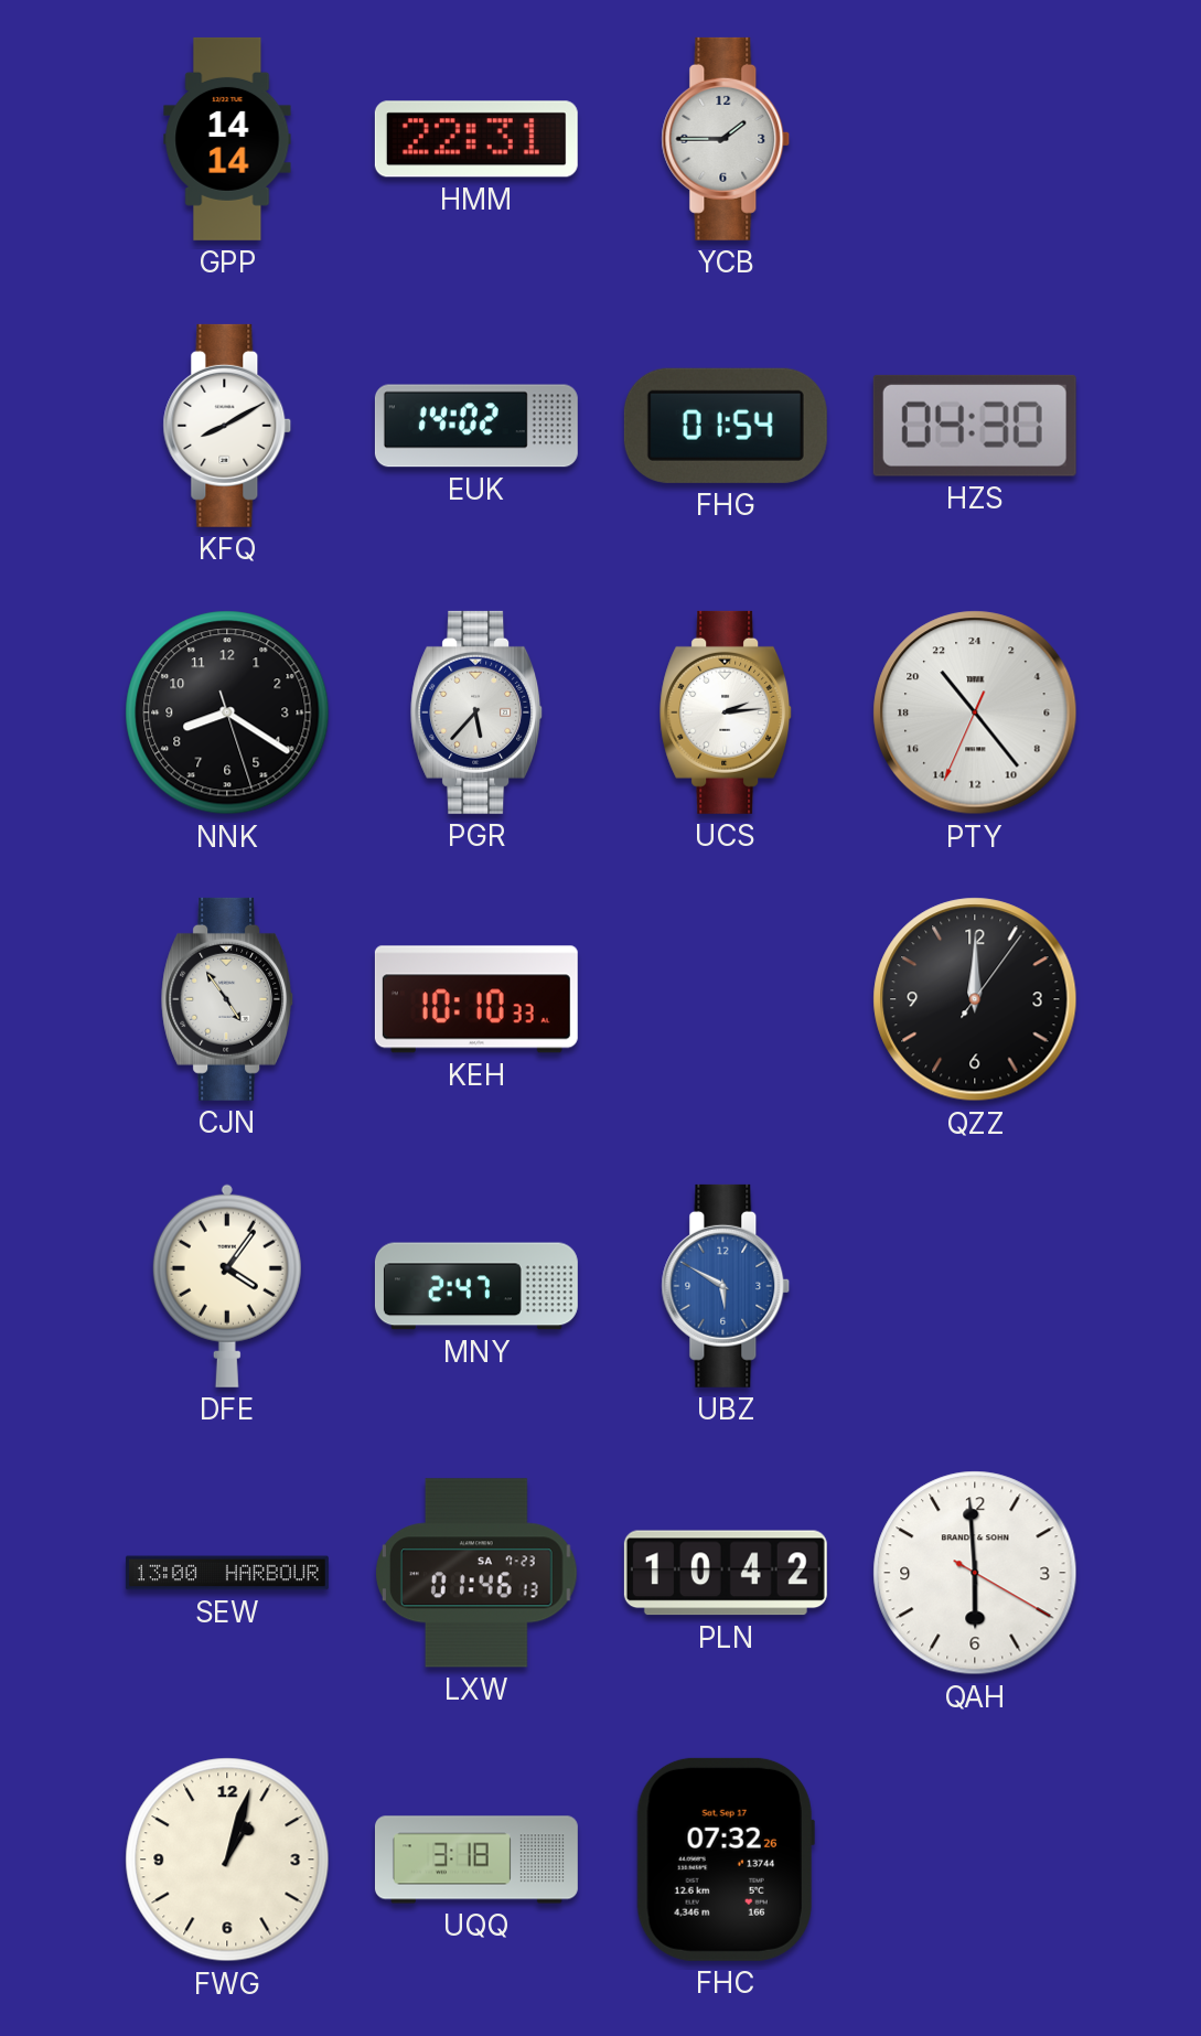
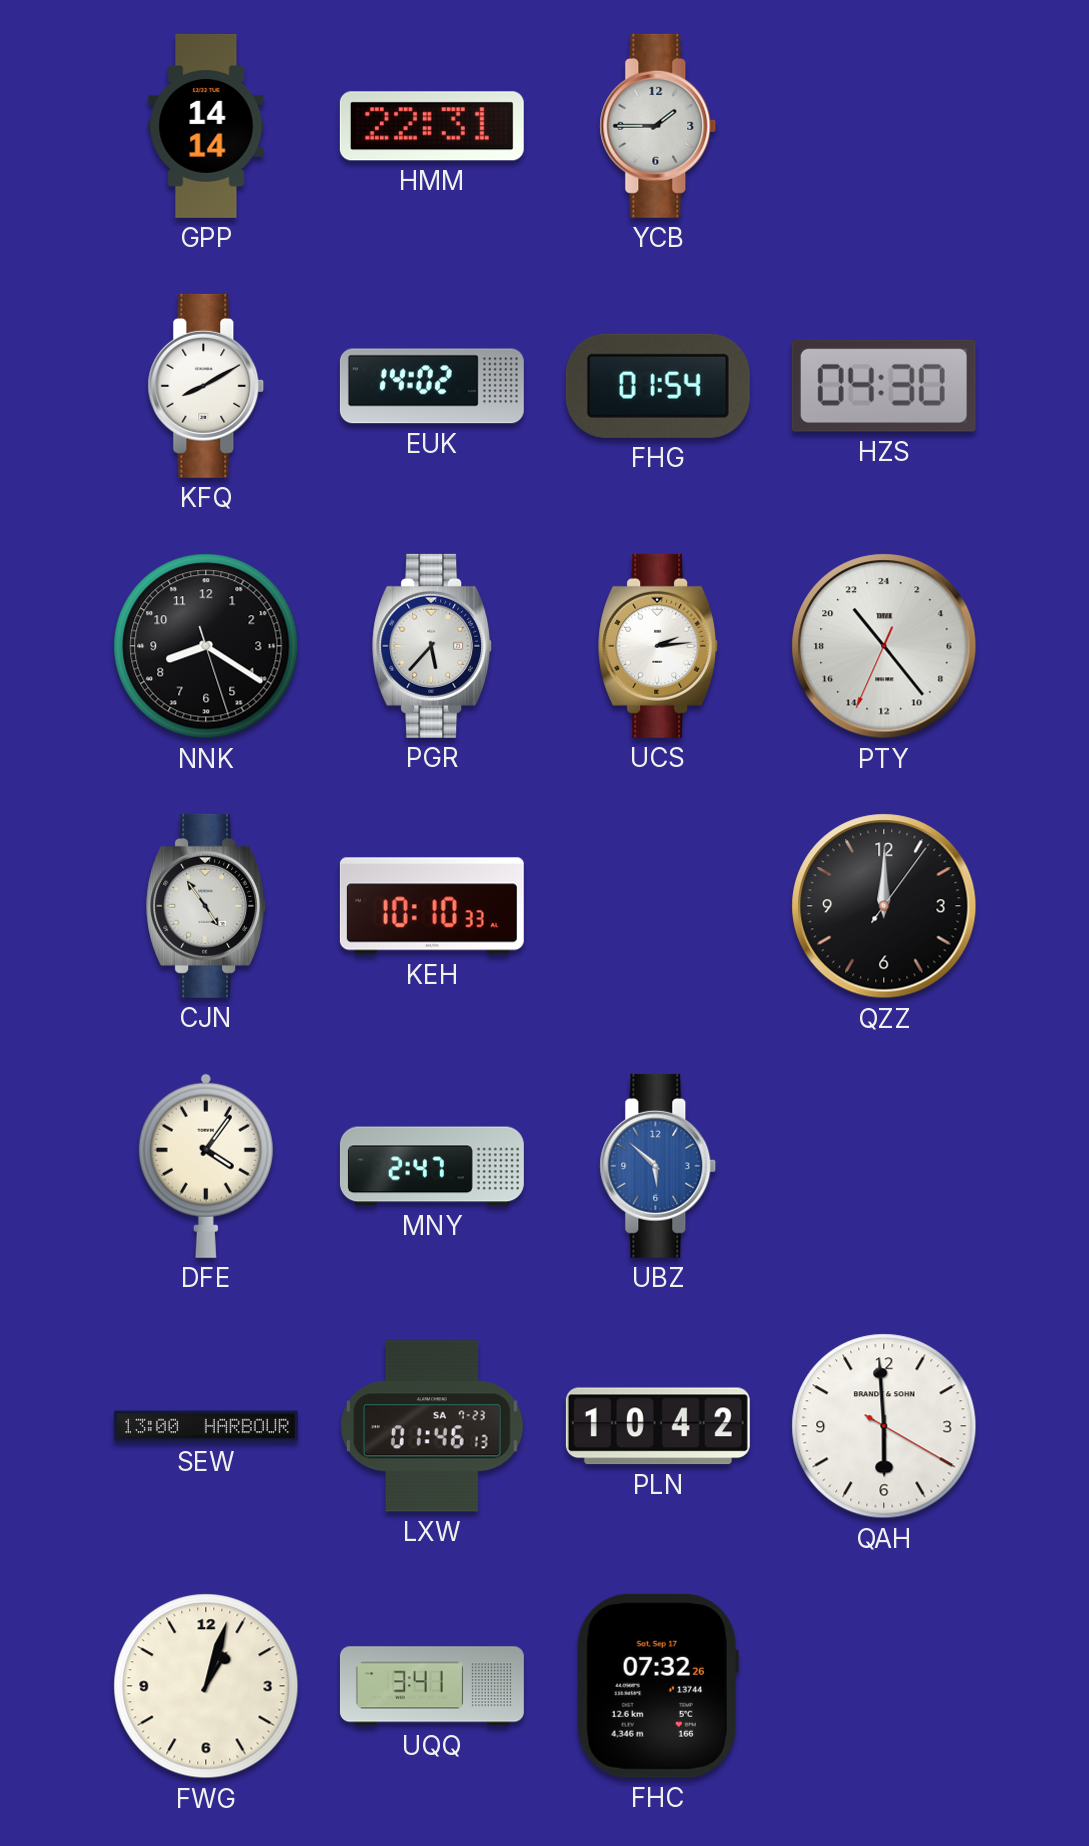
UBZ: 5:50 -> 5:52
UQQ: 3:18 -> 3:41
